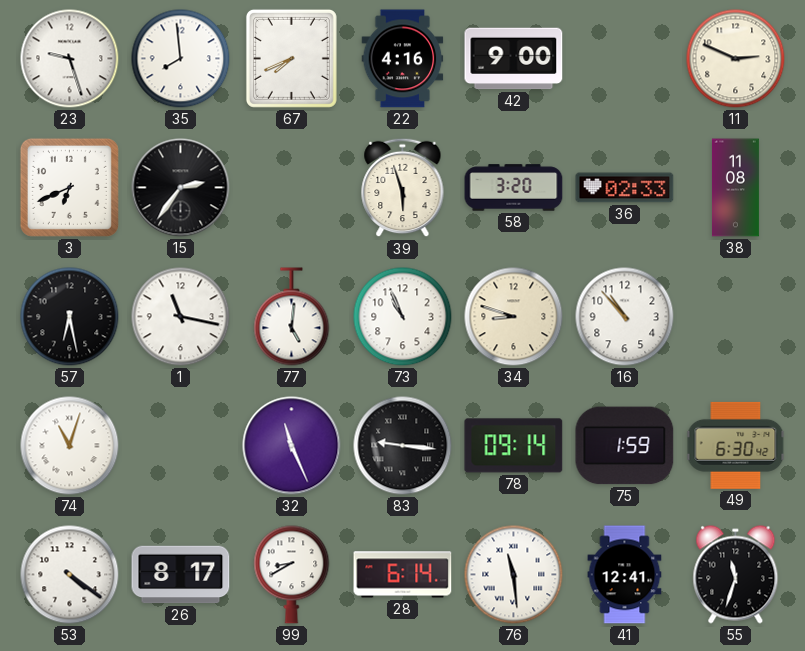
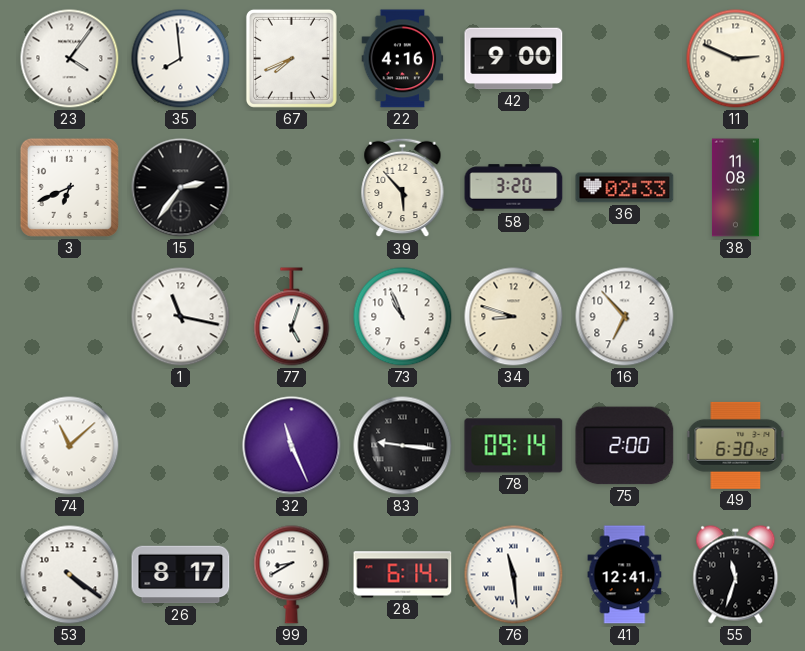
23: 9:27 -> 4:06
39: 5:57 -> 5:53
57: 6:28 -> none
77: 5:01 -> 5:03
16: 10:53 -> 6:53
74: 11:03 -> 11:08
75: 1:59 -> 2:00
